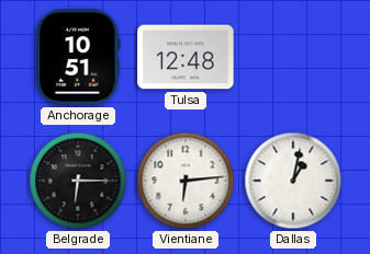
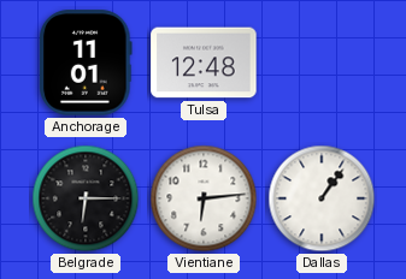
Anchorage: 10:51 -> 11:01
Dallas: 1:02 -> 1:06
